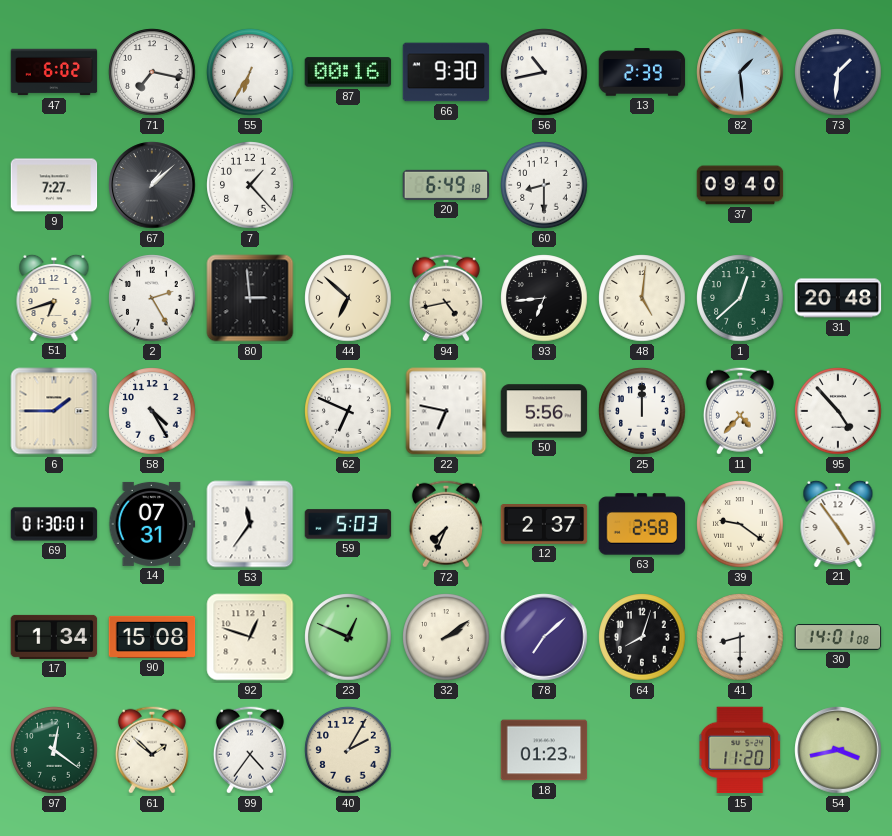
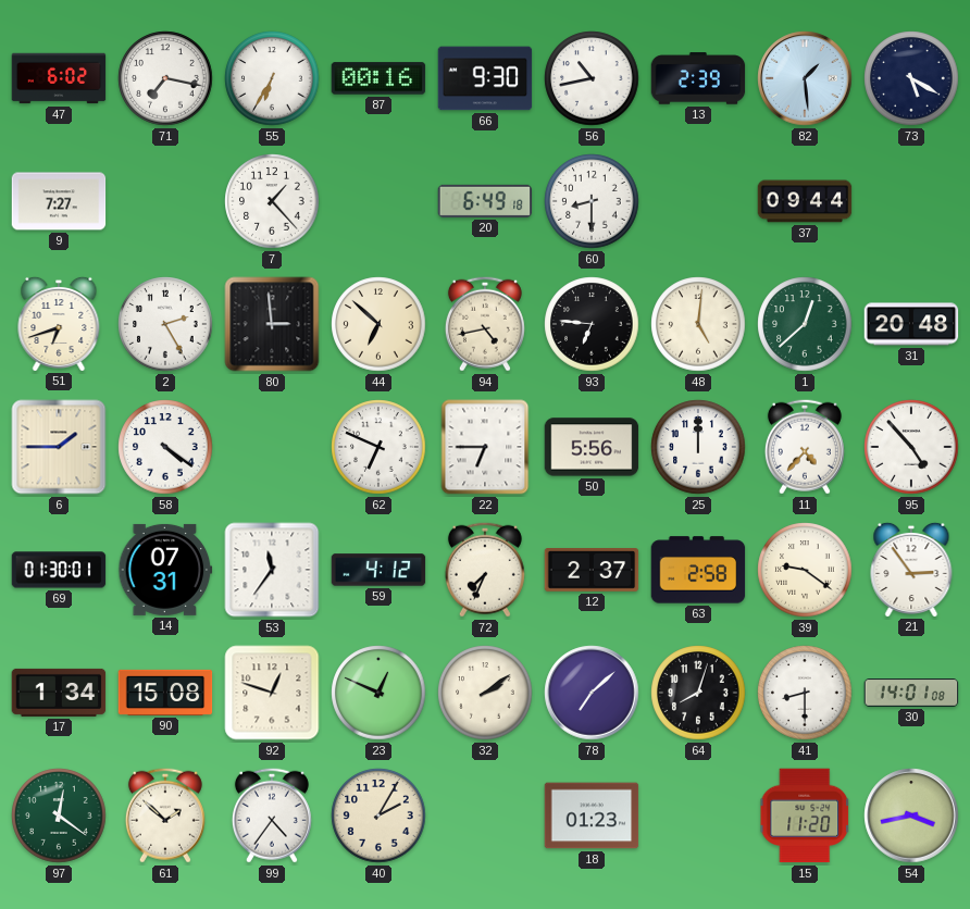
73: 1:31 -> 5:20
67: 1:08 -> none
37: 09:40 -> 09:44
93: 6:44 -> 6:46
58: 4:25 -> 4:21
22: 6:47 -> 6:45
59: 5:03 -> 4:12
21: 4:54 -> 2:54
